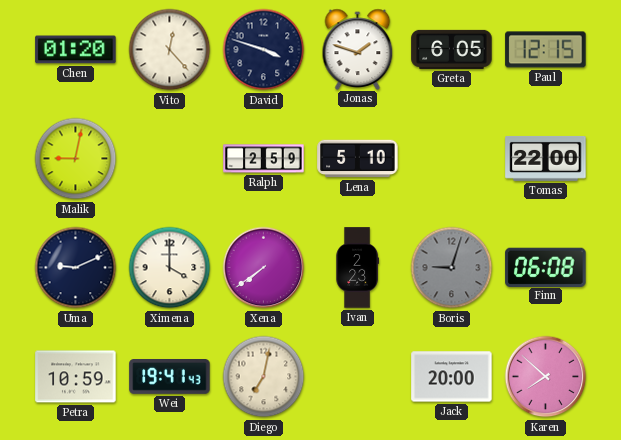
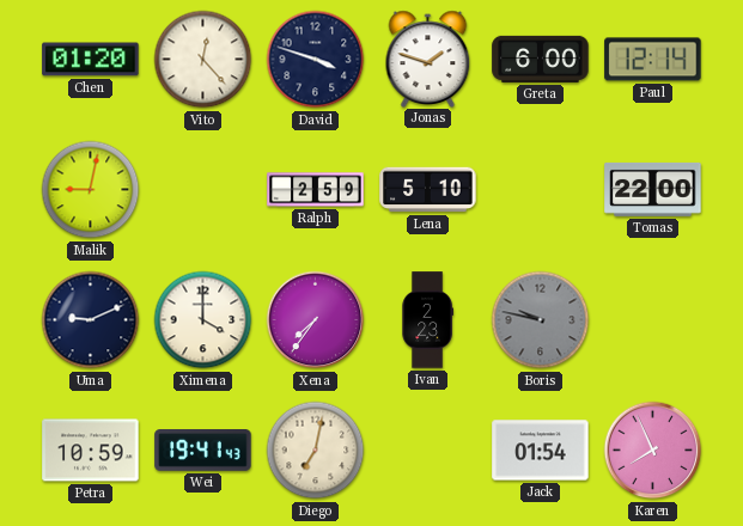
Greta: 6:05 -> 6:00
Paul: 12:15 -> 12:14
Xena: 7:39 -> 7:36
Boris: 9:03 -> 9:47
Finn: 06:08 -> none
Jack: 20:00 -> 01:54
Karen: 7:52 -> 7:56
